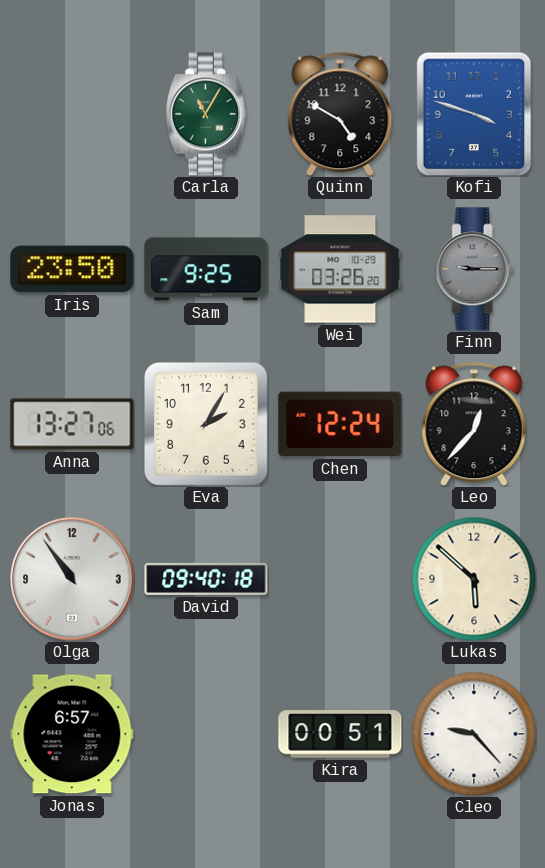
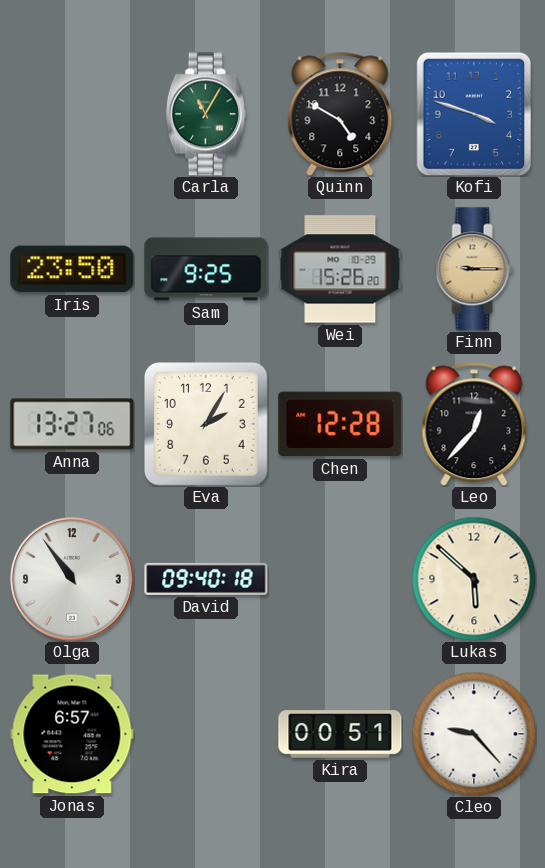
Wei: 03:26 -> 15:26
Finn dial: grey -> champagne
Chen: 12:24 -> 12:28
